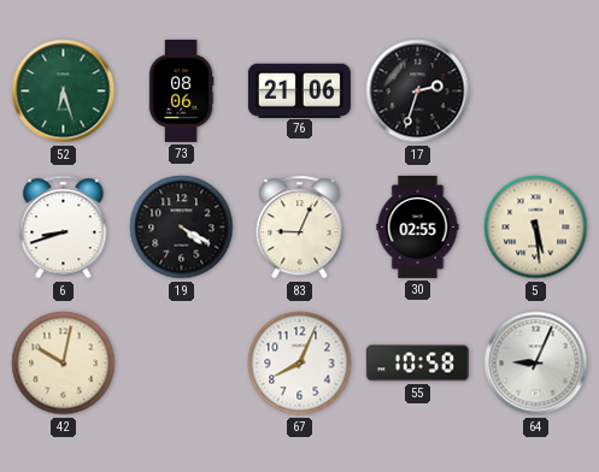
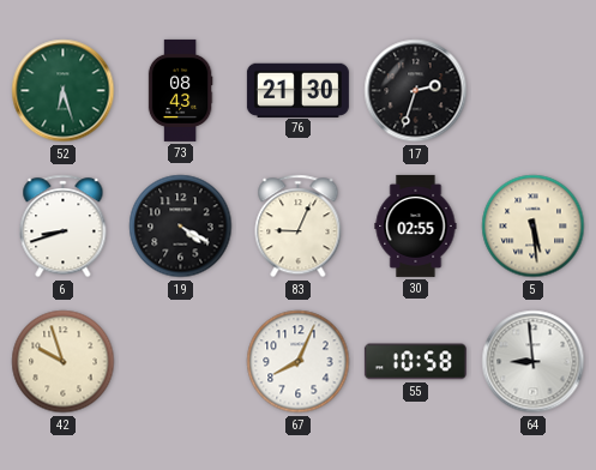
73: 08:06 -> 08:43
76: 21:06 -> 21:30
42: 10:02 -> 9:57
64: 9:04 -> 8:59
